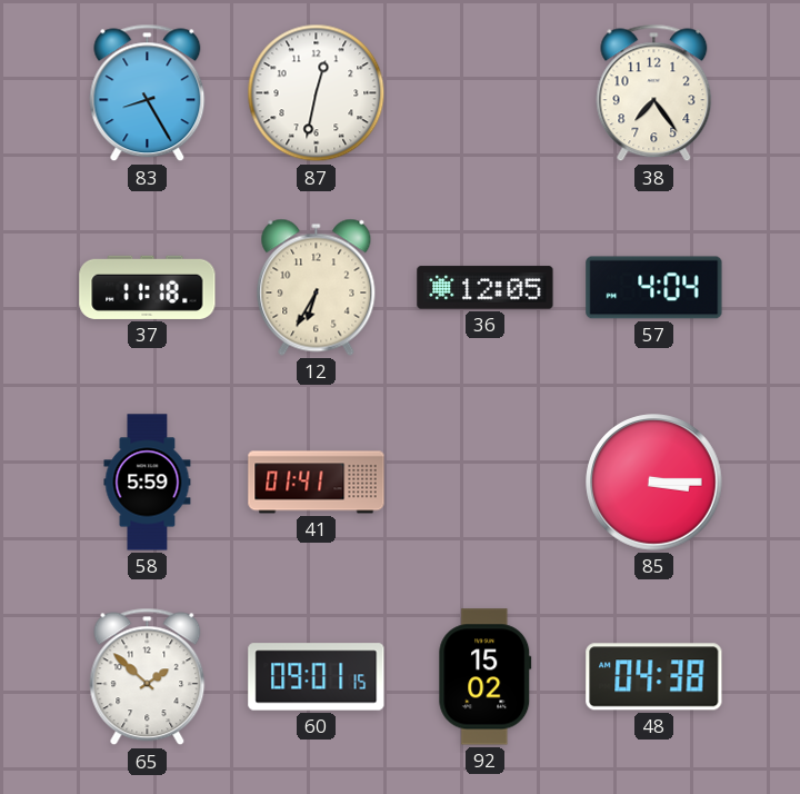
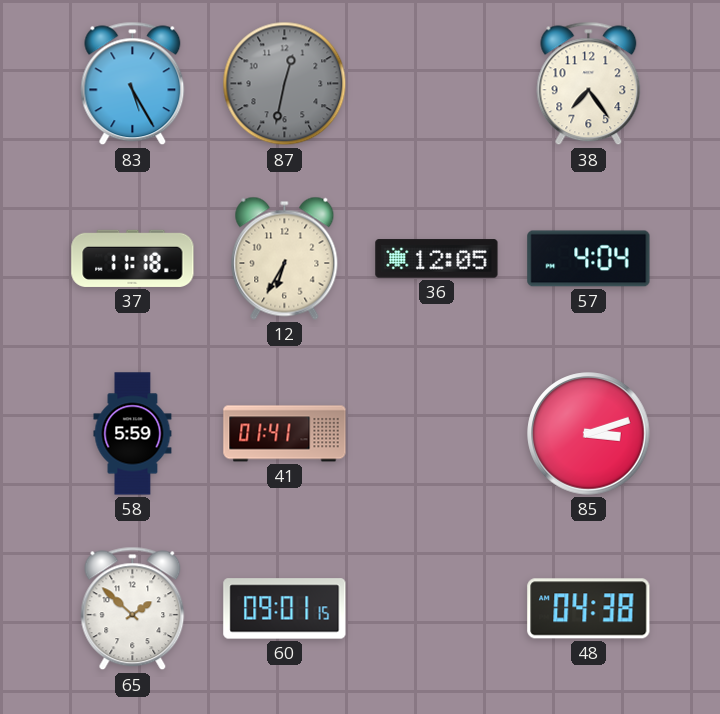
83: 8:25 -> 5:25
87 dial: white -> grey
85: 3:15 -> 3:12
92: 15:02 -> none
